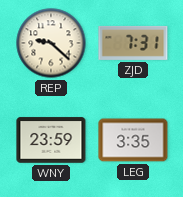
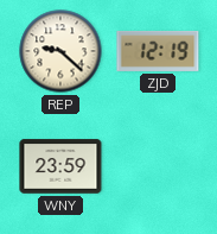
ZJD: 7:31 -> 12:19
LEG: 3:35 -> none
